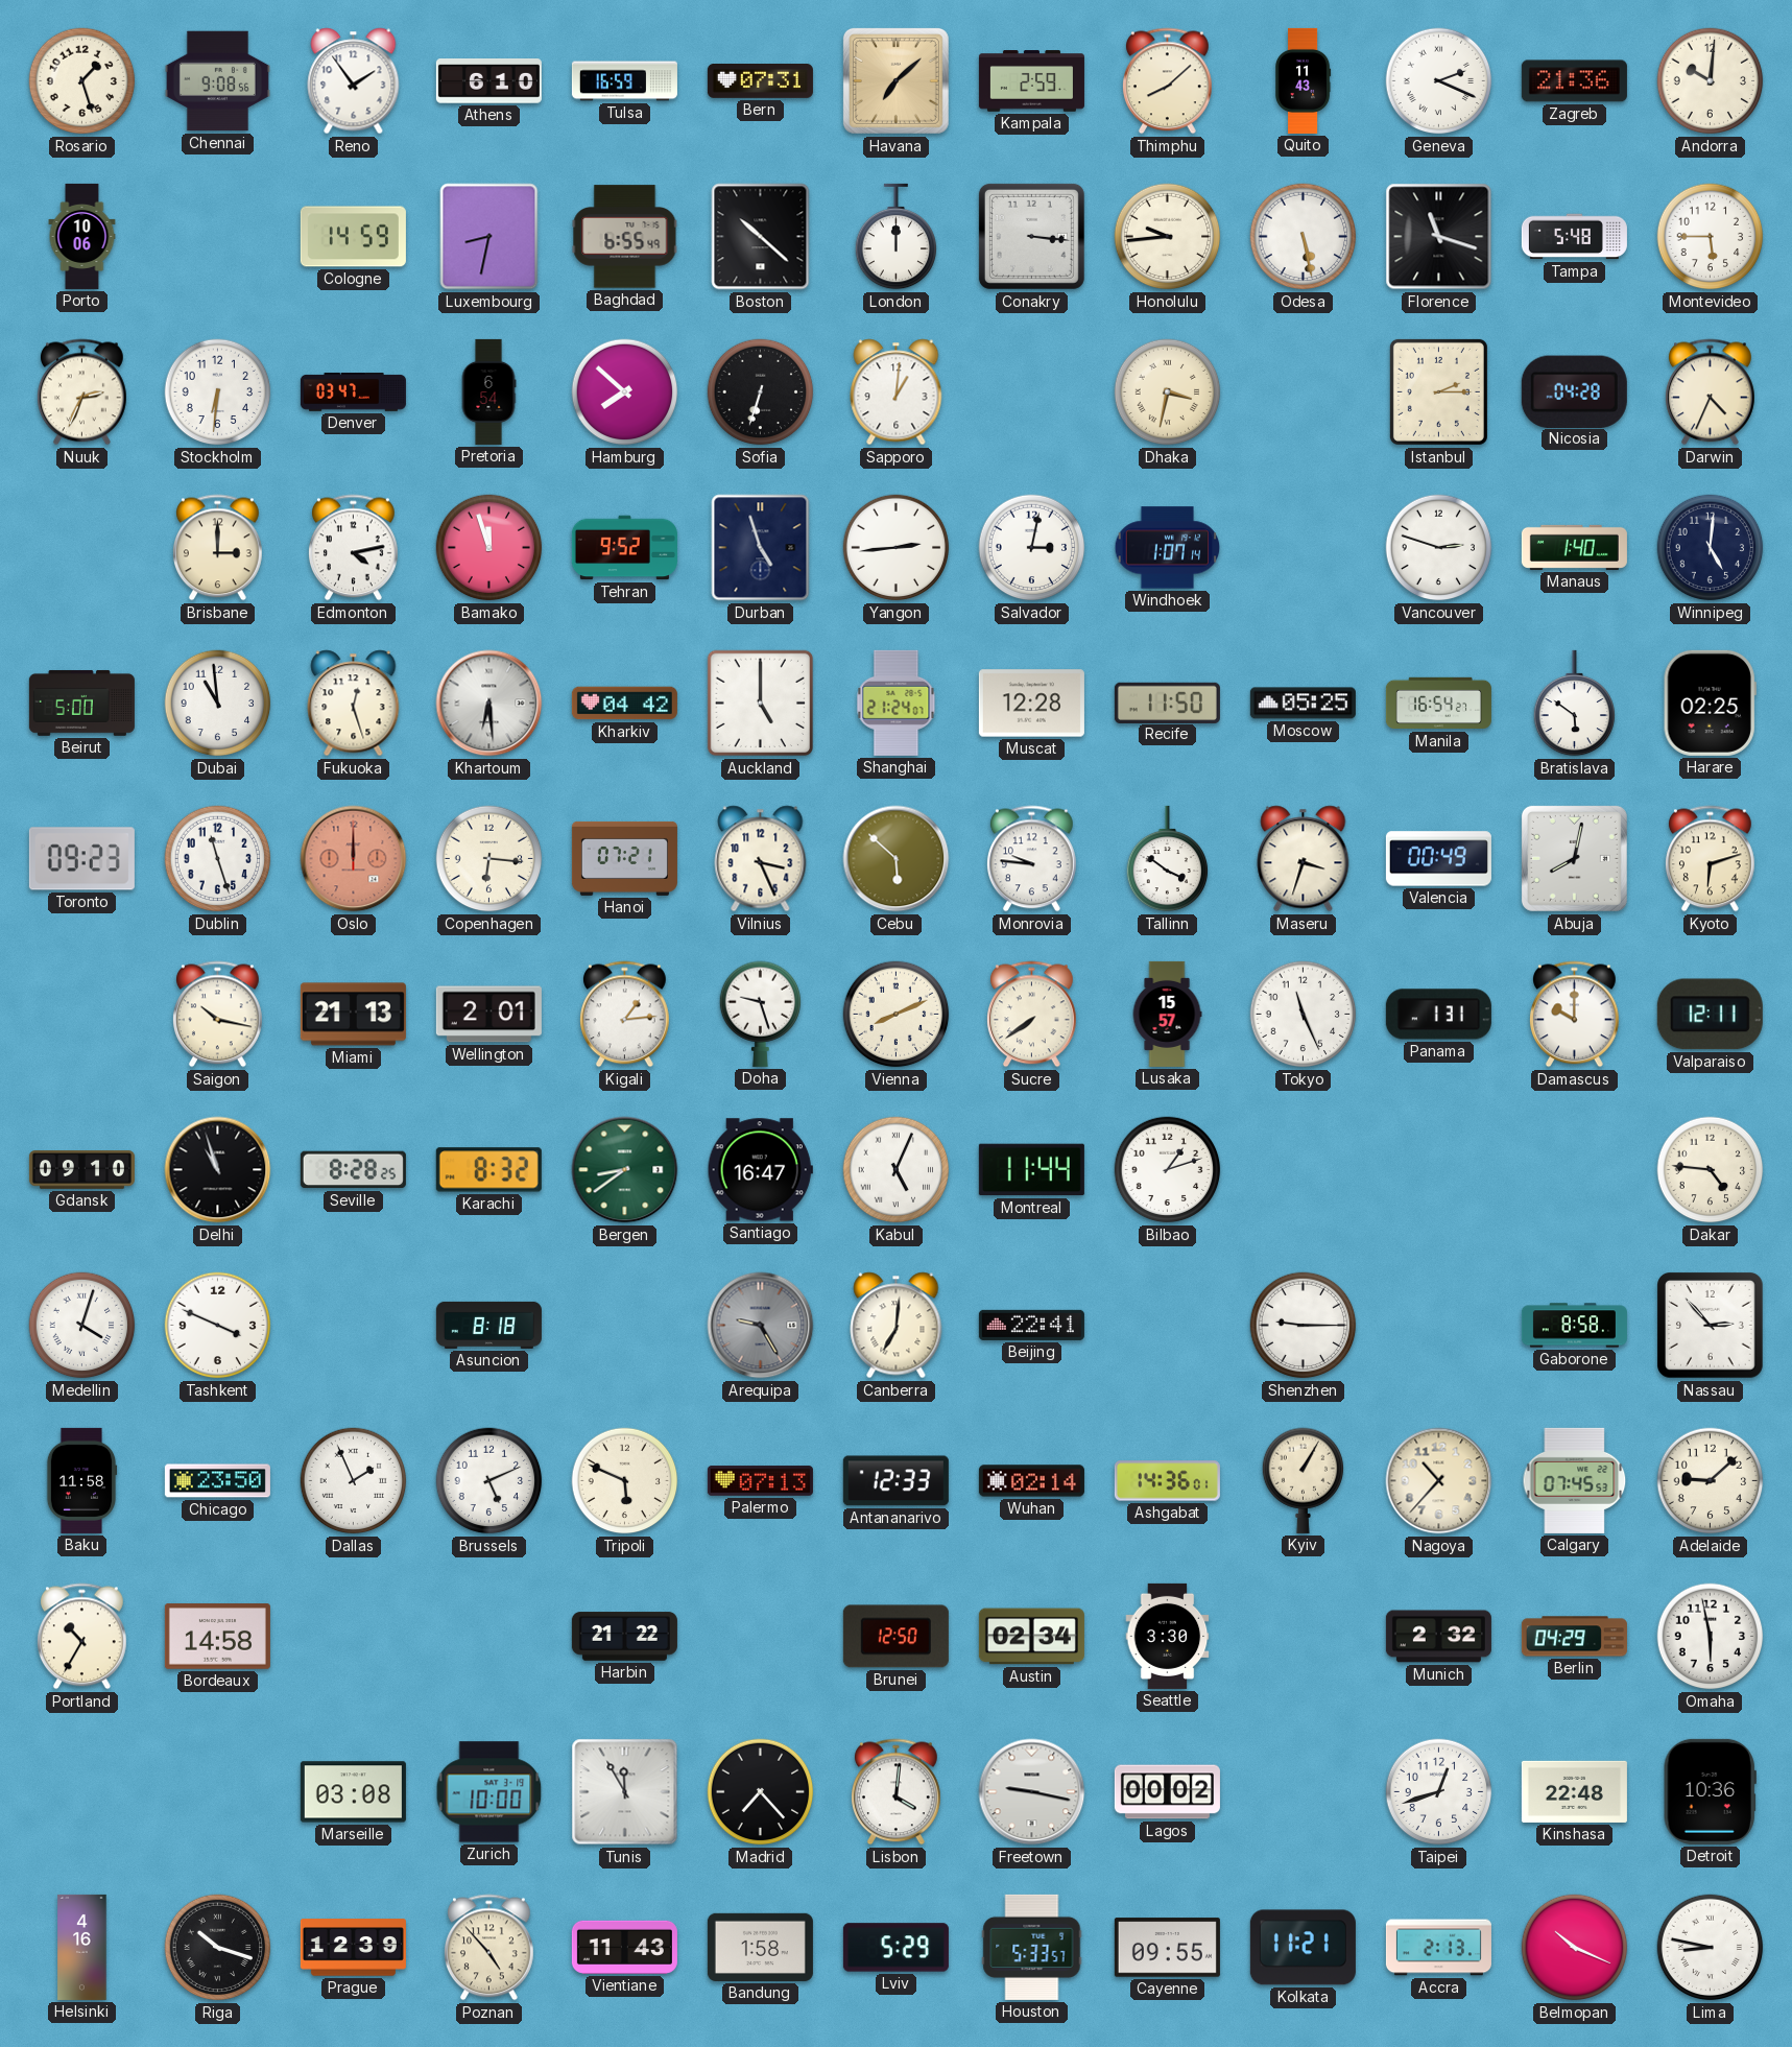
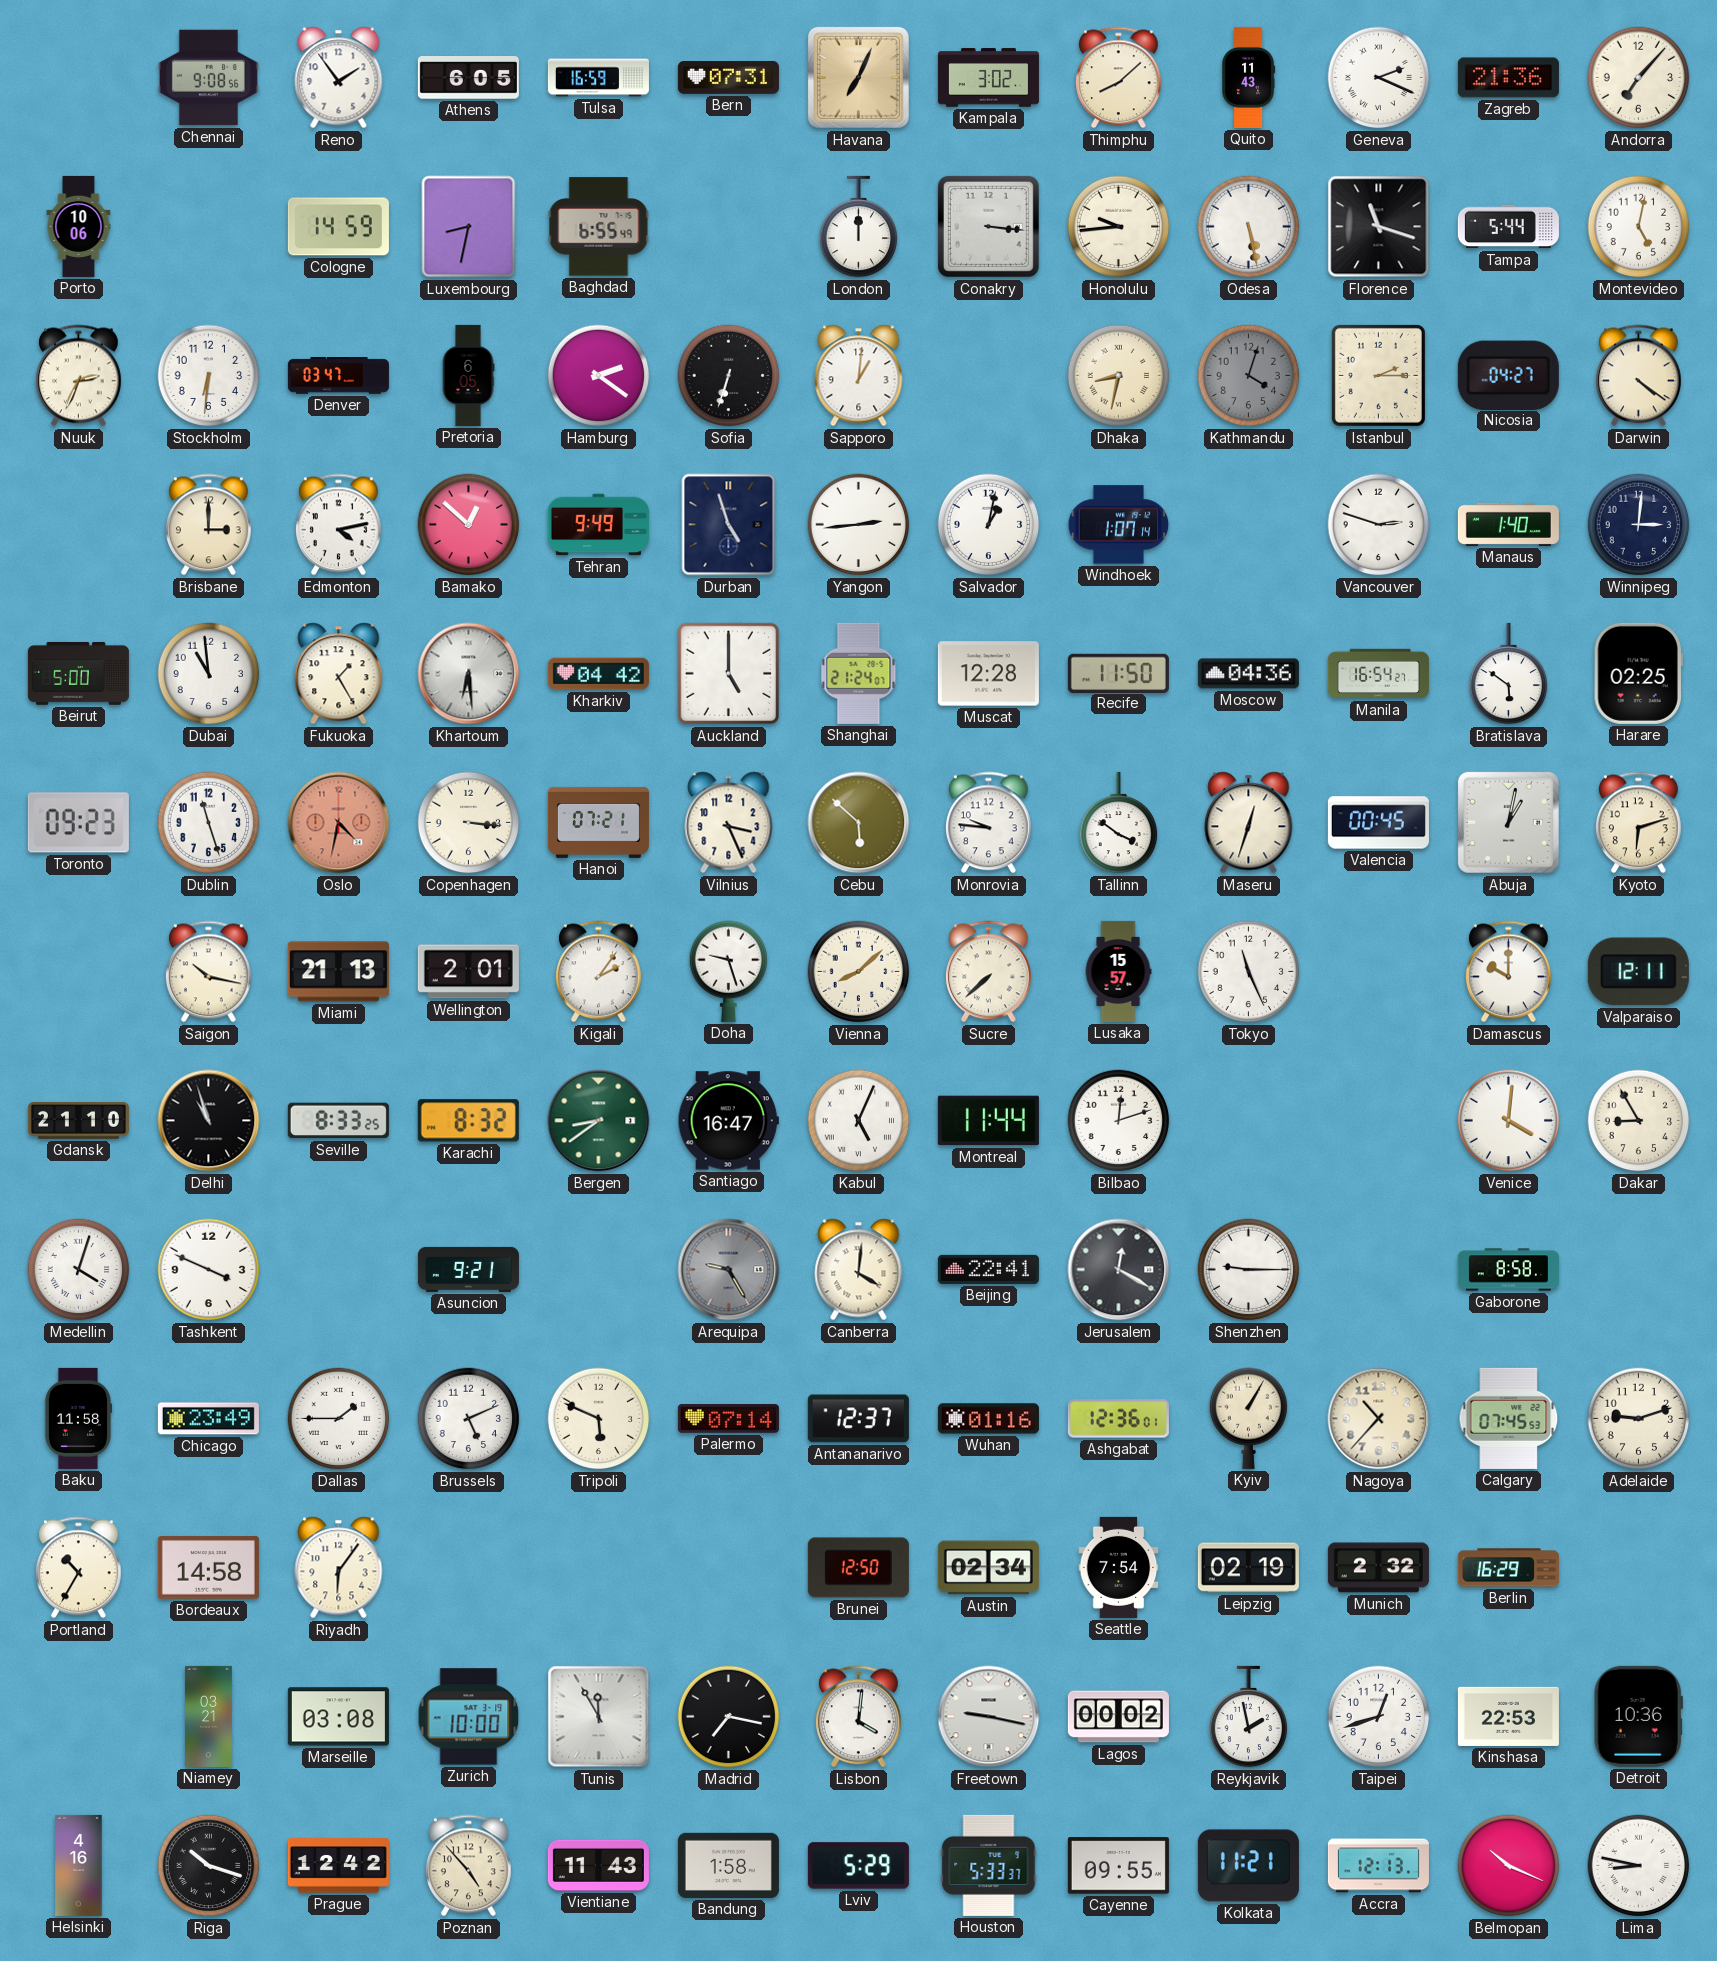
Rosario: 1:27 -> none
Athens: 6:10 -> 6:05
Havana: 7:08 -> 7:04
Kampala: 2:59 -> 3:02
Andorra: 10:01 -> 7:07
Boston: 10:22 -> none
Tampa: 5:48 -> 5:44
Montevideo: 5:45 -> 5:02
Pretoria: 6:54 -> 6:05
Hamburg: 7:52 -> 2:21
Dhaka: 3:32 -> 8:32
Kathmandu: none -> 4:03
Nicosia: 04:28 -> 04:27
Darwin: 4:34 -> 4:21
Bamako: 11:57 -> 12:52
Tehran: 9:52 -> 9:49
Salvador: 3:02 -> 1:02
Winnipeg: 5:01 -> 3:01
Fukuoka: 12:27 -> 1:25
Moscow: 05:25 -> 04:36
Oslo: 12:00 -> 4:32
Copenhagen: 6:16 -> 3:16
Maseru: 3:33 -> 12:33
Valencia: 00:49 -> 00:45
Abuja: 8:02 -> 1:02
Kigali: 1:14 -> 2:06
Vienna: 8:11 -> 8:08
Sucre: 7:39 -> 7:38
Panama: 1:31 -> none
Gdansk: 09:10 -> 21:10
Seville: 8:28 -> 8:33
Bilbao: 1:12 -> 12:12
Venice: none -> 4:01
Dakar: 4:46 -> 8:55
Asuncion: 8:18 -> 9:21
Canberra: 7:01 -> 4:01
Jerusalem: none -> 12:20
Nassau: 2:53 -> none
Chicago: 23:50 -> 23:49
Dallas: 1:56 -> 1:45
Palermo: 07:13 -> 07:14
Antananarivo: 12:33 -> 12:37
Wuhan: 02:14 -> 01:16
Ashgabat: 14:36 -> 12:36
Adelaide: 9:08 -> 9:12
Riyadh: none -> 6:06
Harbin: 21:22 -> none
Seattle: 3:30 -> 7:54
Leipzig: none -> 02:19
Berlin: 04:29 -> 16:29
Omaha: 5:58 -> none
Niamey: none -> 03:21
Madrid: 7:23 -> 7:17
Reykjavik: none -> 1:58
Kinshasa: 22:48 -> 22:53
Prague: 12:39 -> 12:42
Houston: 5:33:57 -> 5:33:37
Accra: 2:13 -> 12:13
